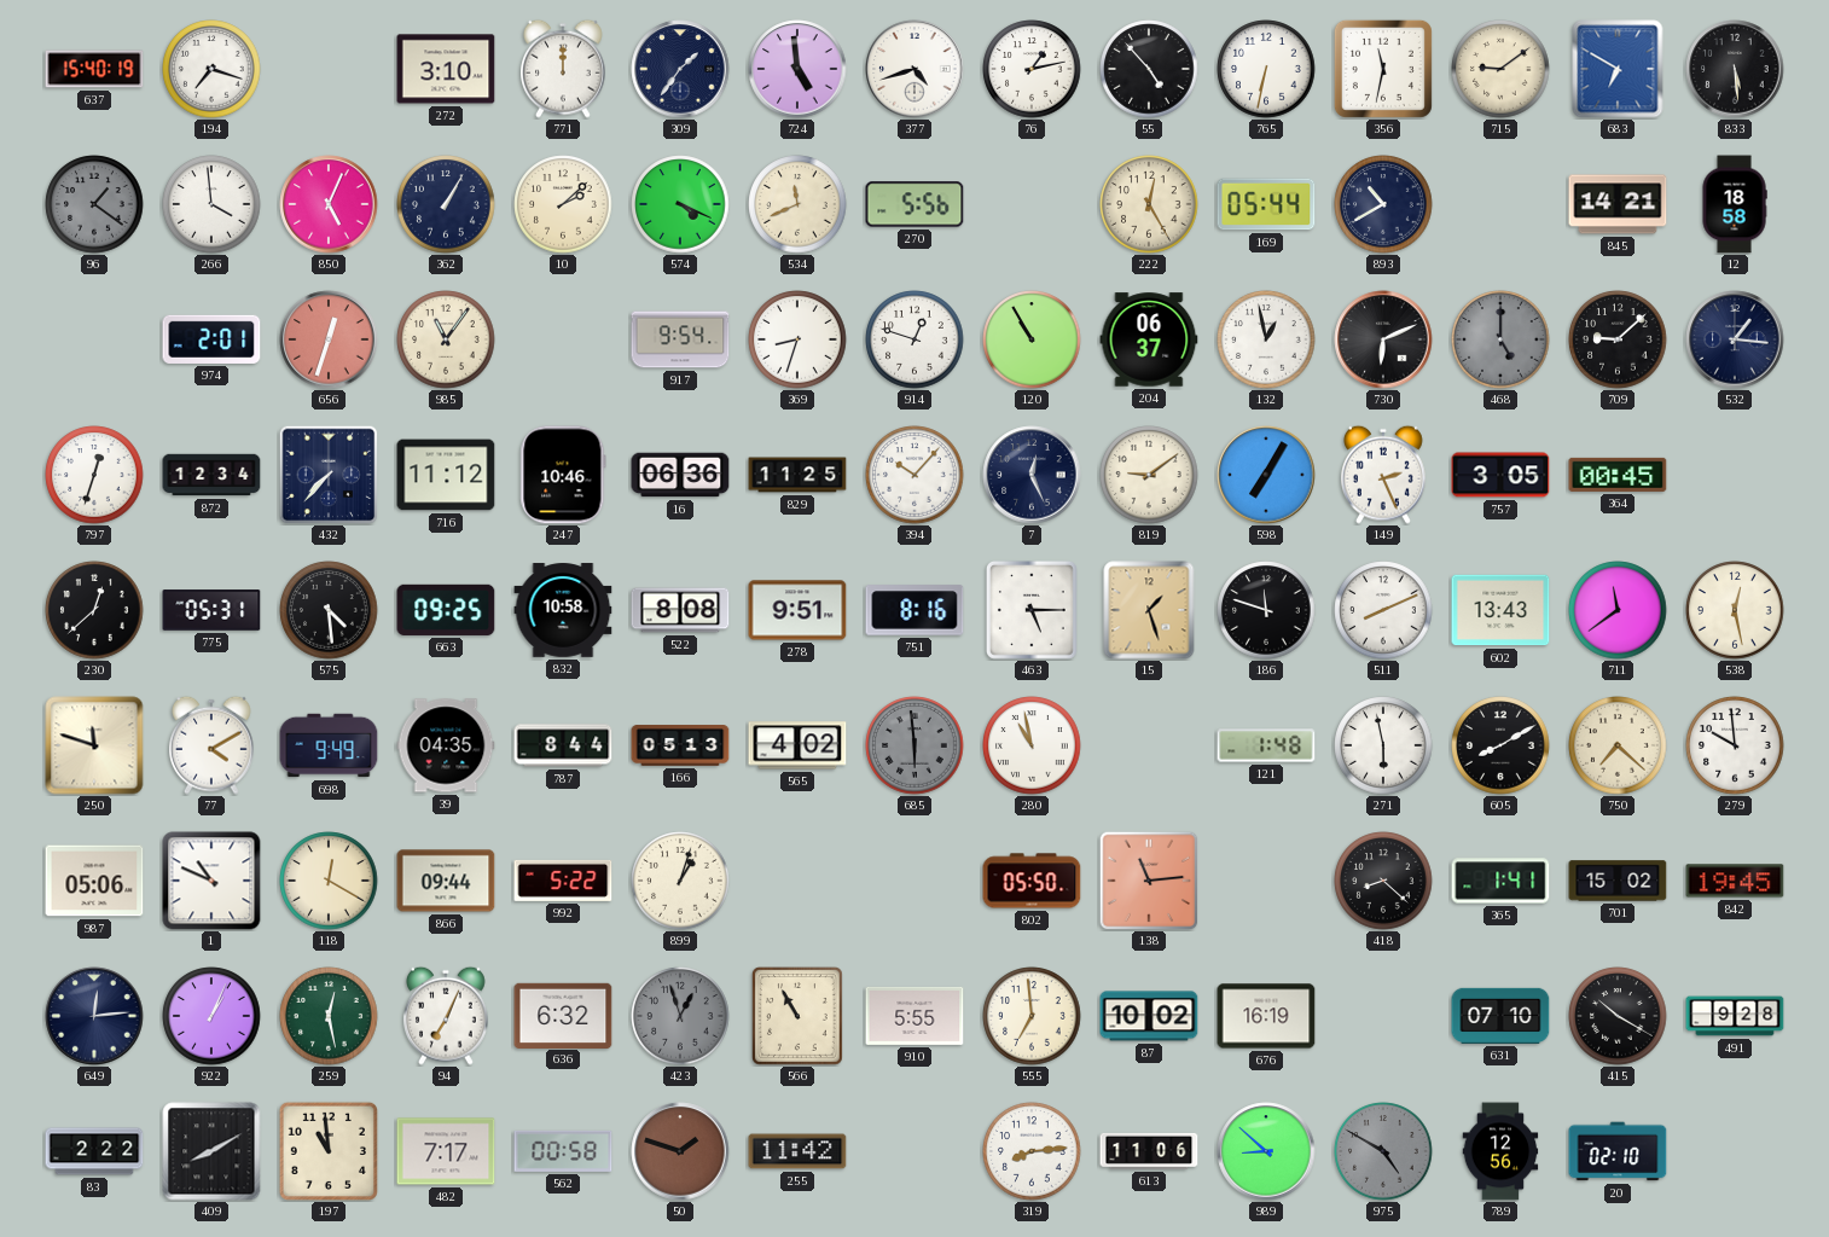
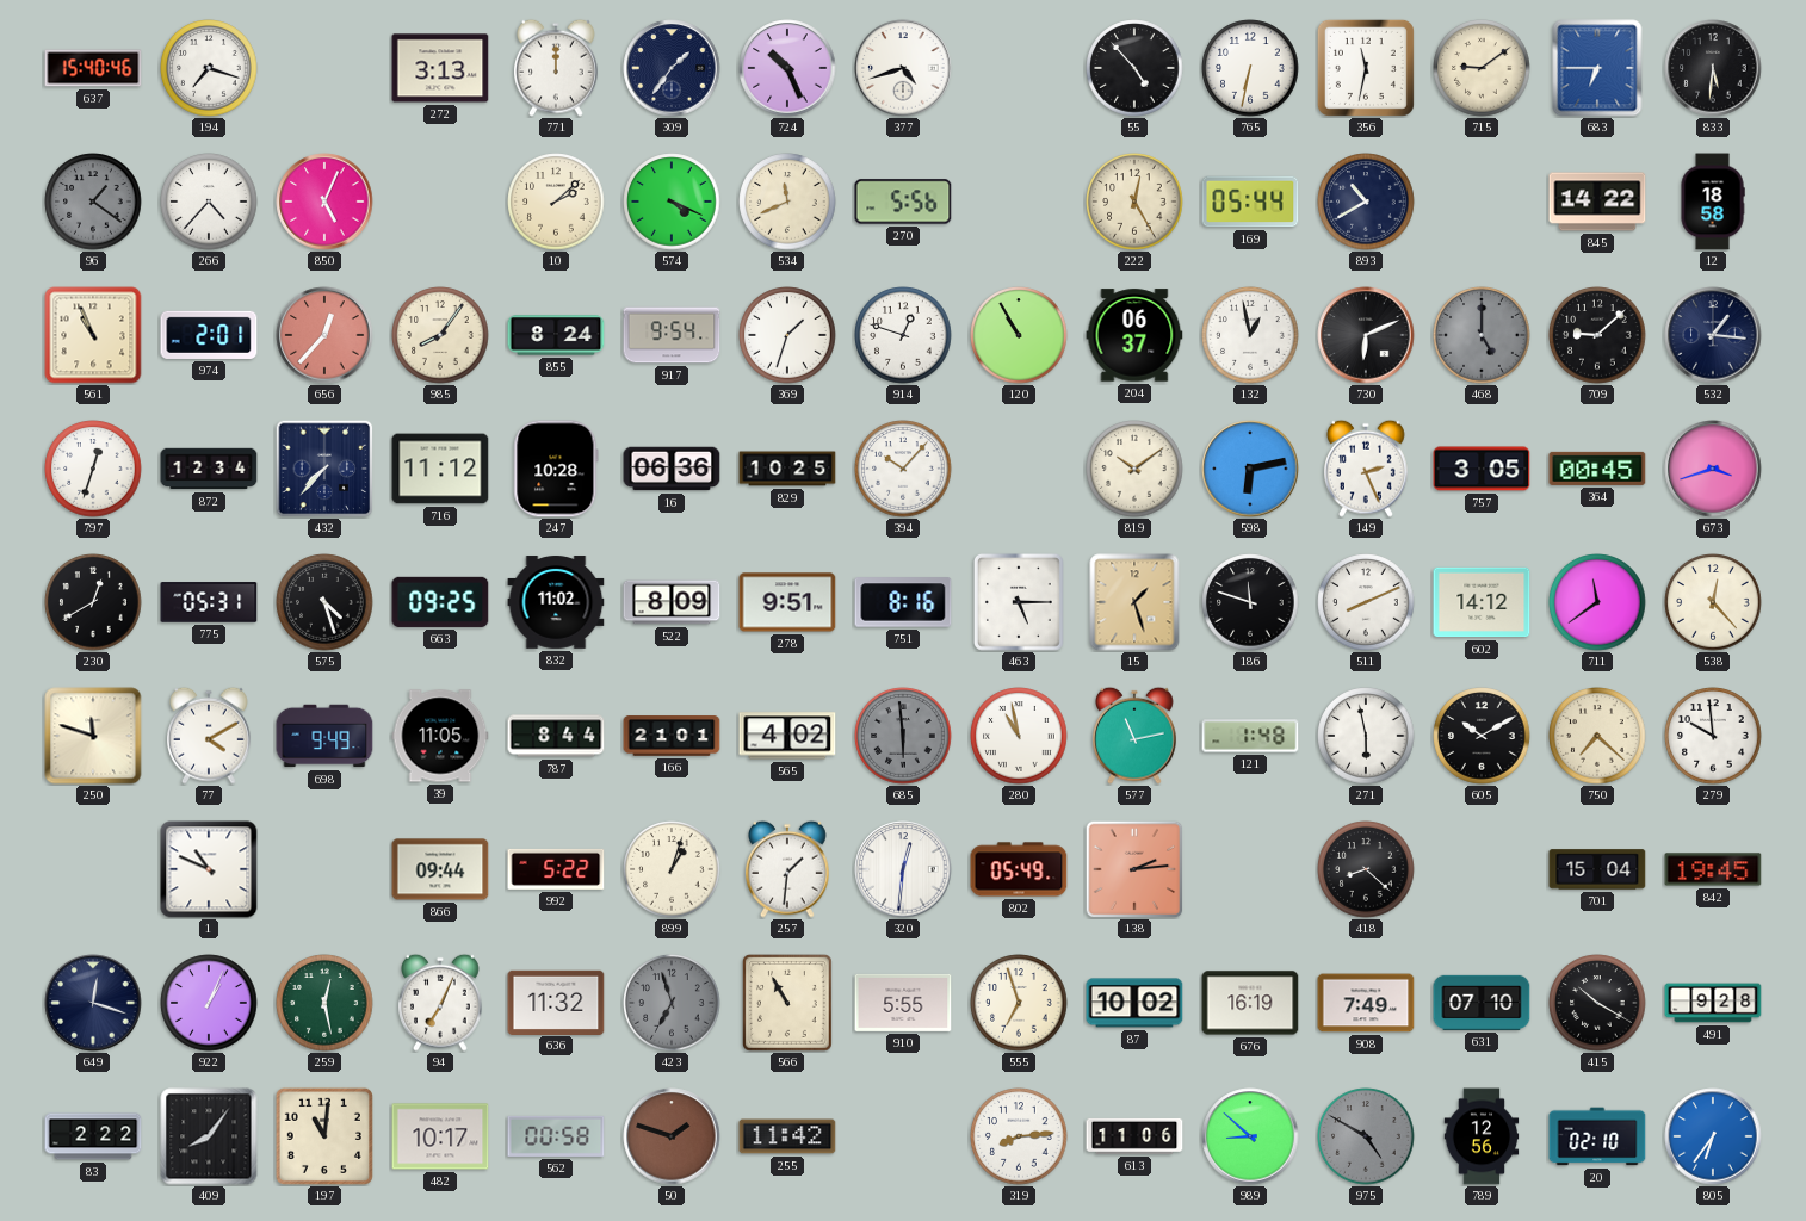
637: 15:40:19 -> 15:40:46
272: 3:10 -> 3:13
724: 4:59 -> 10:26
76: 1:13 -> none
683: 6:50 -> 6:45
833: 5:29 -> 5:31
266: 3:59 -> 4:37
362: 1:05 -> none
845: 14:21 -> 14:22
561: none -> 10:56
656: 12:33 -> 12:37
985: 11:06 -> 8:06
855: none -> 8:24
369: 8:33 -> 1:33
247: 10:46 -> 10:28
829: 11:25 -> 10:25
7: 12:26 -> none
819: 9:09 -> 10:09
598: 7:05 -> 6:13
673: none -> 3:42
230: 12:38 -> 12:40
575: 4:29 -> 4:27
832: 10:58 -> 11:02
522: 8:08 -> 8:09
602: 13:43 -> 14:12
538: 12:28 -> 12:23
39: 04:35 -> 11:05
166: 05:13 -> 21:01
577: none -> 11:13
605: 8:10 -> 10:10
987: 05:06 -> none
118: 12:20 -> none
257: none -> 1:31
320: none -> 12:31
802: 05:50 -> 05:49
138: 11:14 -> 2:14
365: 1:41 -> none
701: 15:02 -> 15:04
649: 12:14 -> 12:18
636: 6:32 -> 11:32
423: 12:57 -> 6:57
555: 6:59 -> 6:57
908: none -> 7:49
409: 8:10 -> 8:06
197: 10:59 -> 11:01
482: 7:17 -> 10:17
805: none -> 6:36
